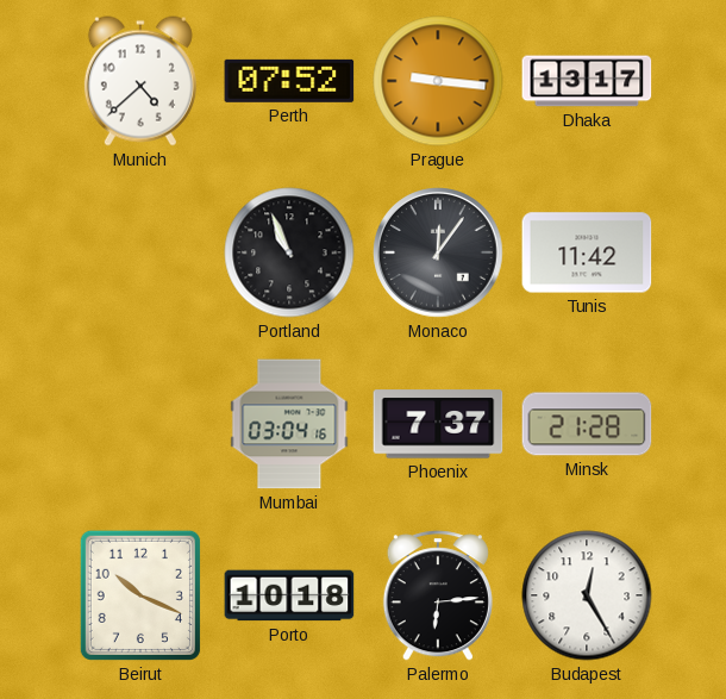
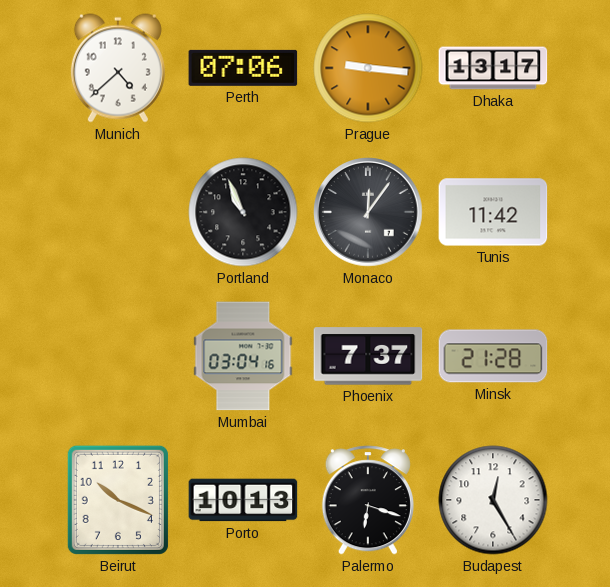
Perth: 07:52 -> 07:06
Porto: 10:18 -> 10:13
Palermo: 6:14 -> 6:18
